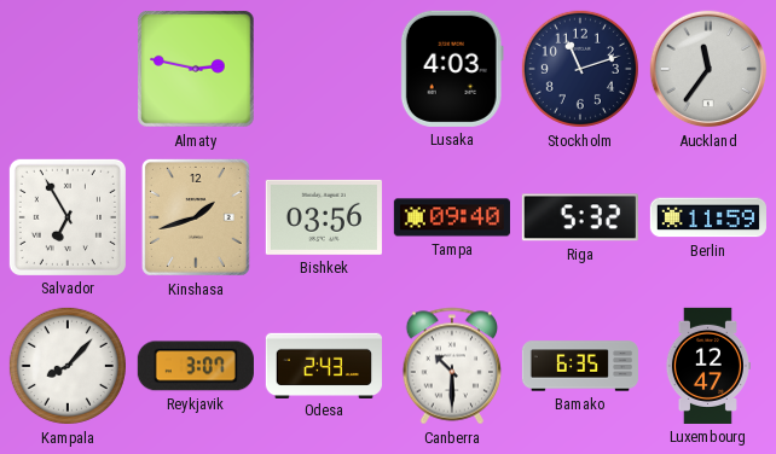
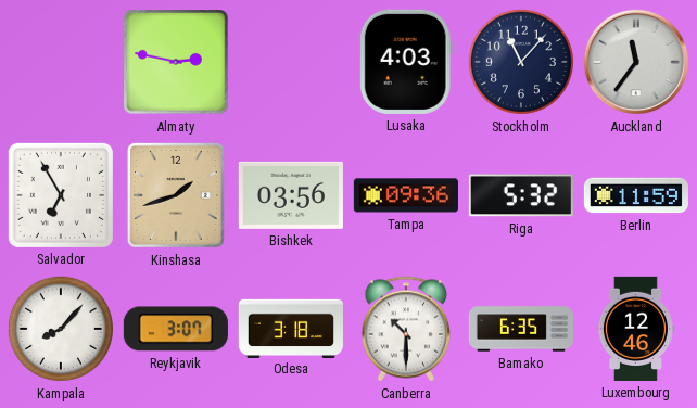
Stockholm: 11:12 -> 11:07
Tampa: 09:40 -> 09:36
Odesa: 2:43 -> 3:18
Luxembourg: 12:47 -> 12:46
